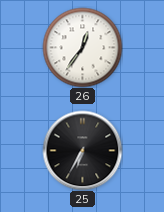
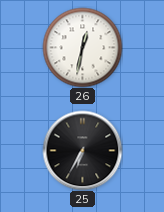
26: 12:36 -> 12:32
